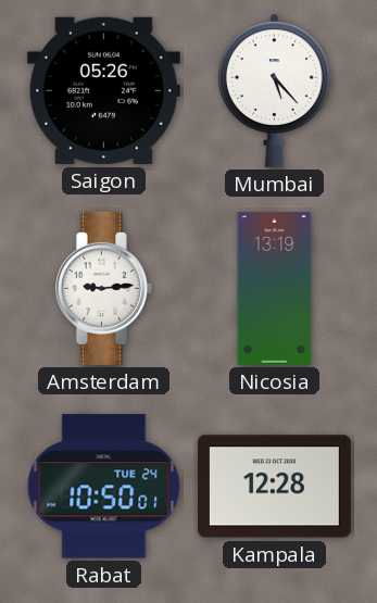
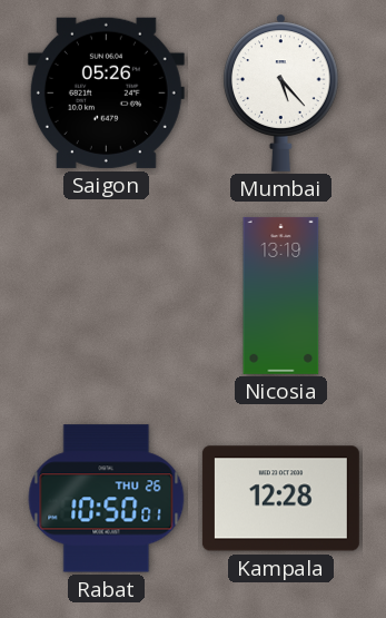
Amsterdam: 9:14 -> none
Rabat date: TUE 24 -> THU 26
